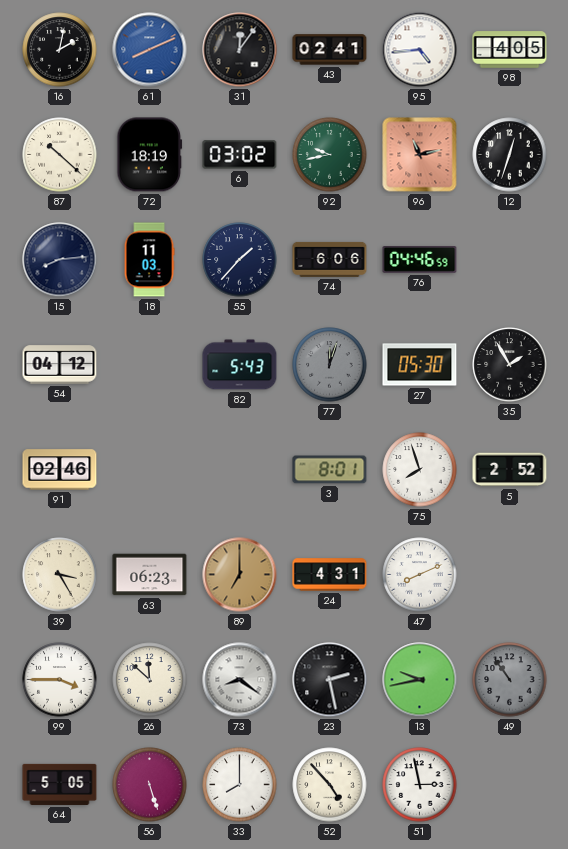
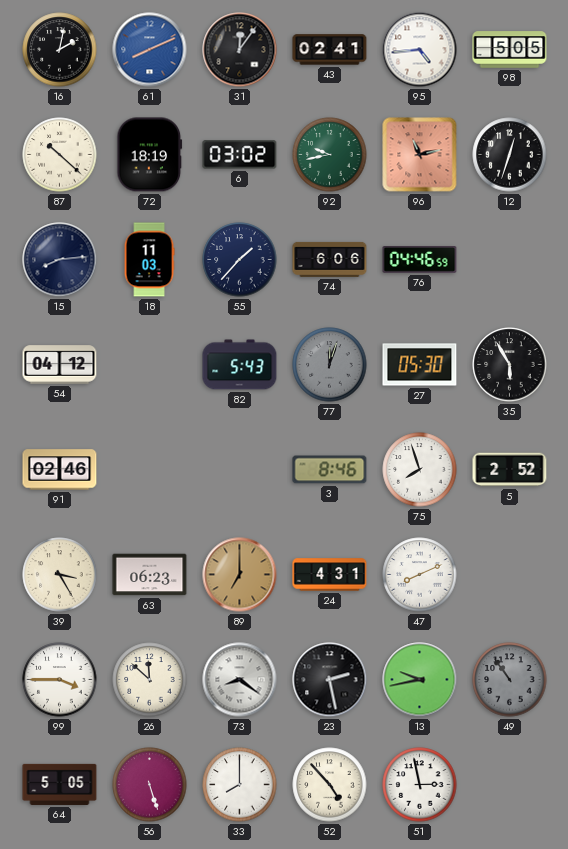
98: 4:05 -> 5:05
35: 1:55 -> 5:55
3: 8:01 -> 8:46
